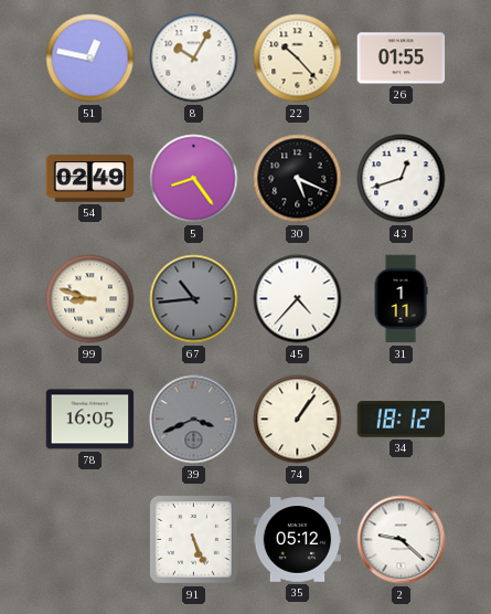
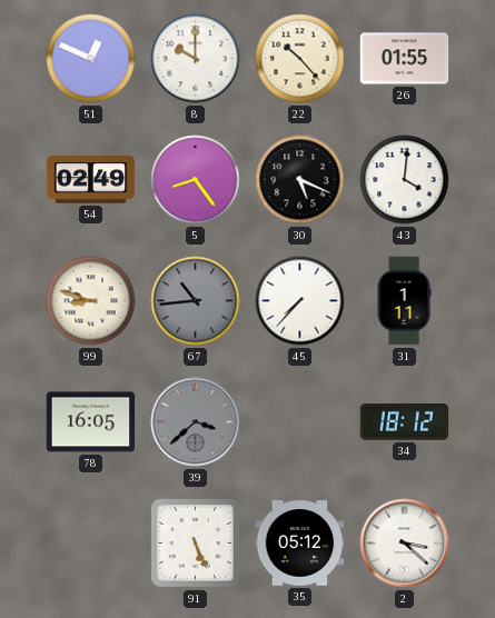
51: 12:47 -> 12:49
8: 10:05 -> 10:00
43: 12:42 -> 4:01
45: 4:37 -> 7:37
39: 3:41 -> 3:38
74: 1:06 -> none
2: 9:22 -> 3:22
